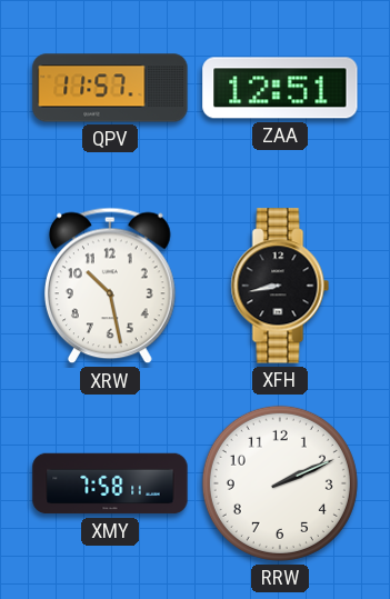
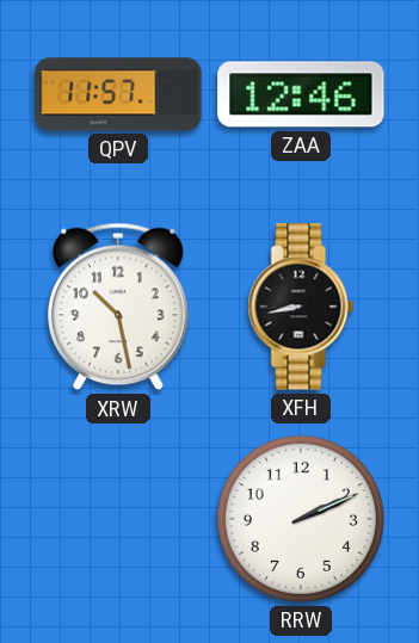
ZAA: 12:51 -> 12:46
XMY: 7:58 -> none
